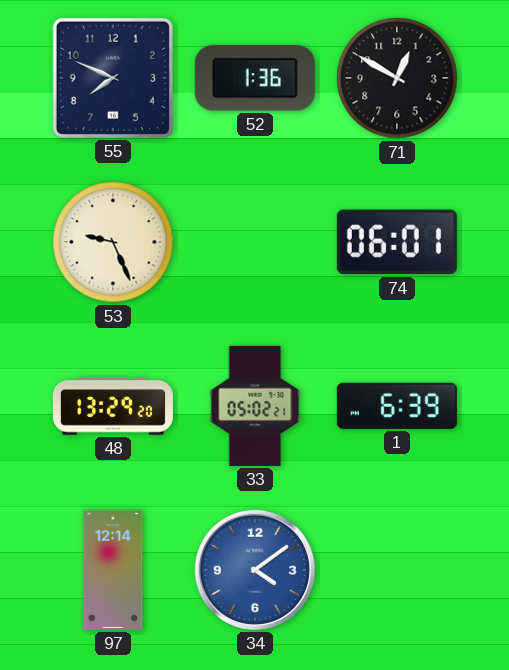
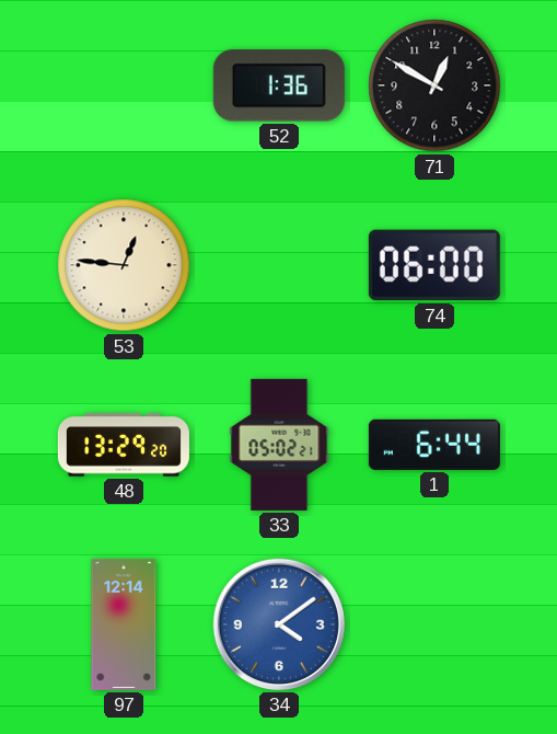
55: 7:49 -> none
53: 9:26 -> 12:46
74: 06:01 -> 06:00
1: 6:39 -> 6:44
